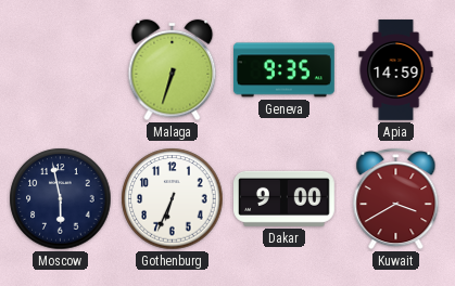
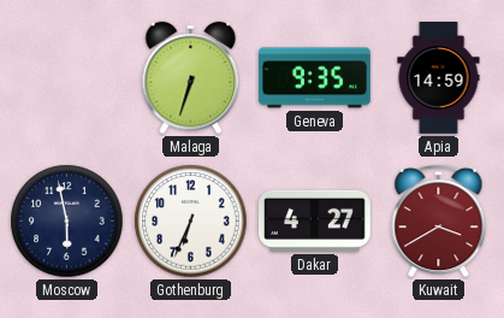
Dakar: 9:00 -> 4:27
